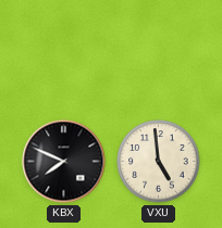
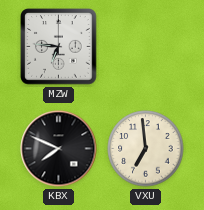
MZW: none -> 6:46
VXU: 4:59 -> 6:59
